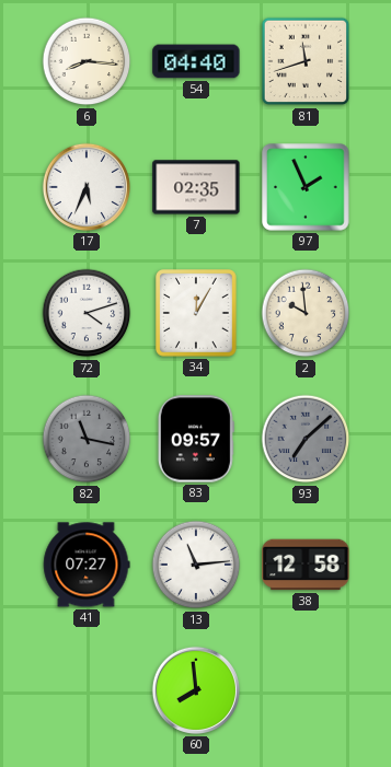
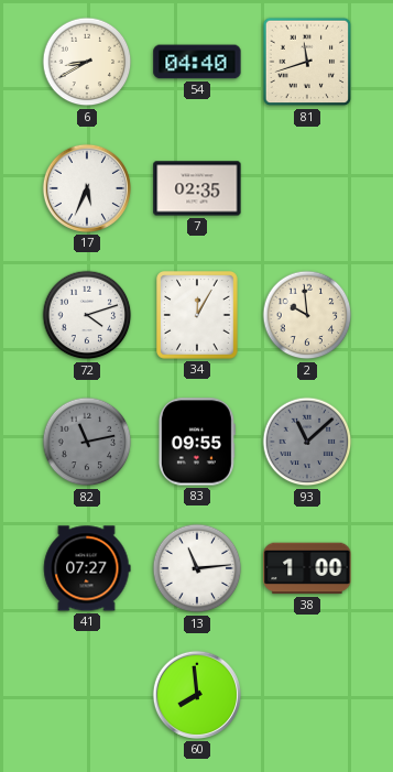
6: 8:16 -> 8:40
97: 1:56 -> none
82: 11:17 -> 11:13
83: 09:57 -> 09:55
93: 7:08 -> 11:08
38: 12:58 -> 1:00
